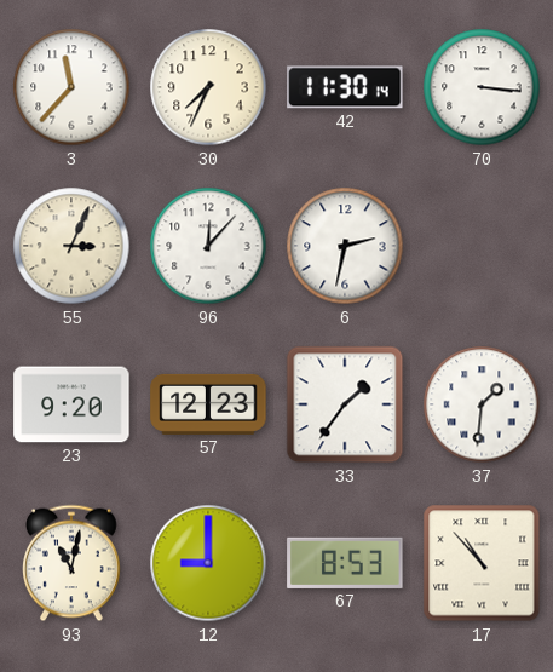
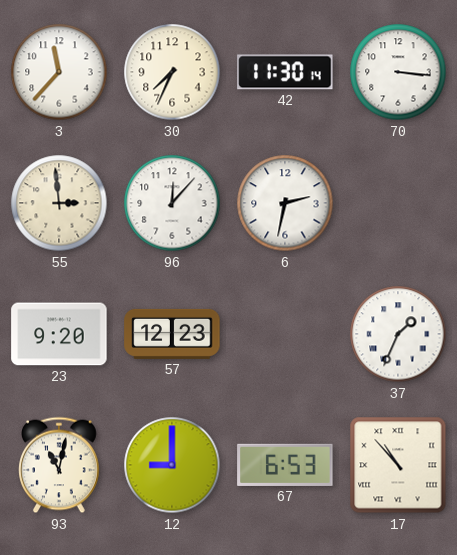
55: 3:04 -> 2:59
33: 1:36 -> none
37: 1:31 -> 1:34
67: 8:53 -> 6:53
